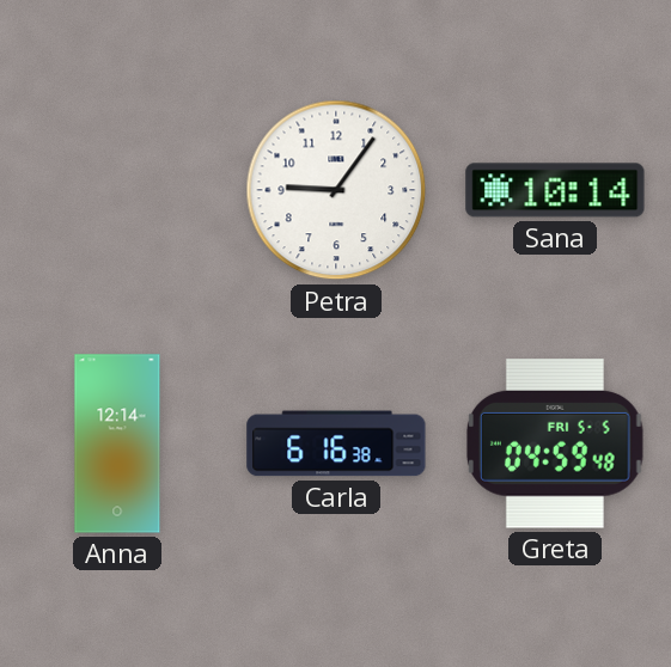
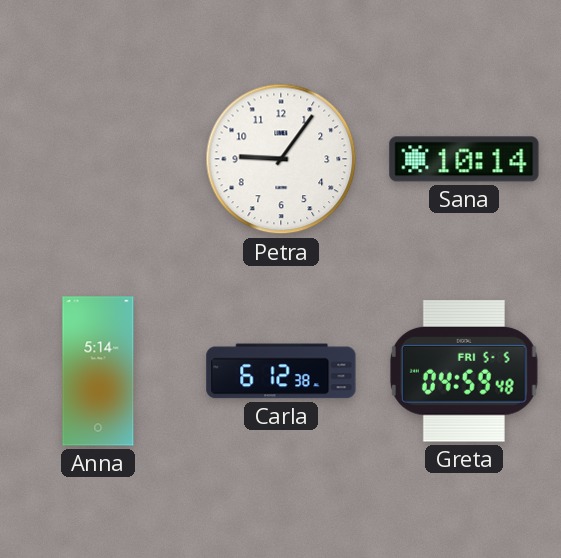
Anna: 12:14 -> 5:14
Carla: 6:16 -> 6:12
